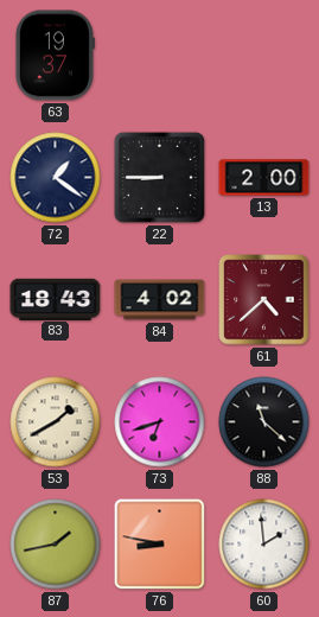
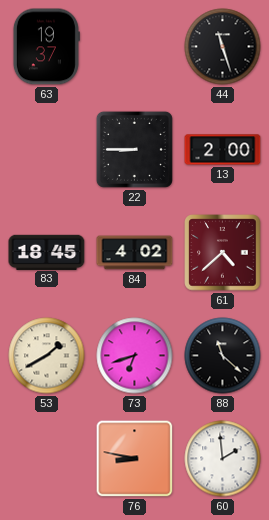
44: none -> 11:27
72: 1:21 -> none
83: 18:43 -> 18:45
87: 1:43 -> none
